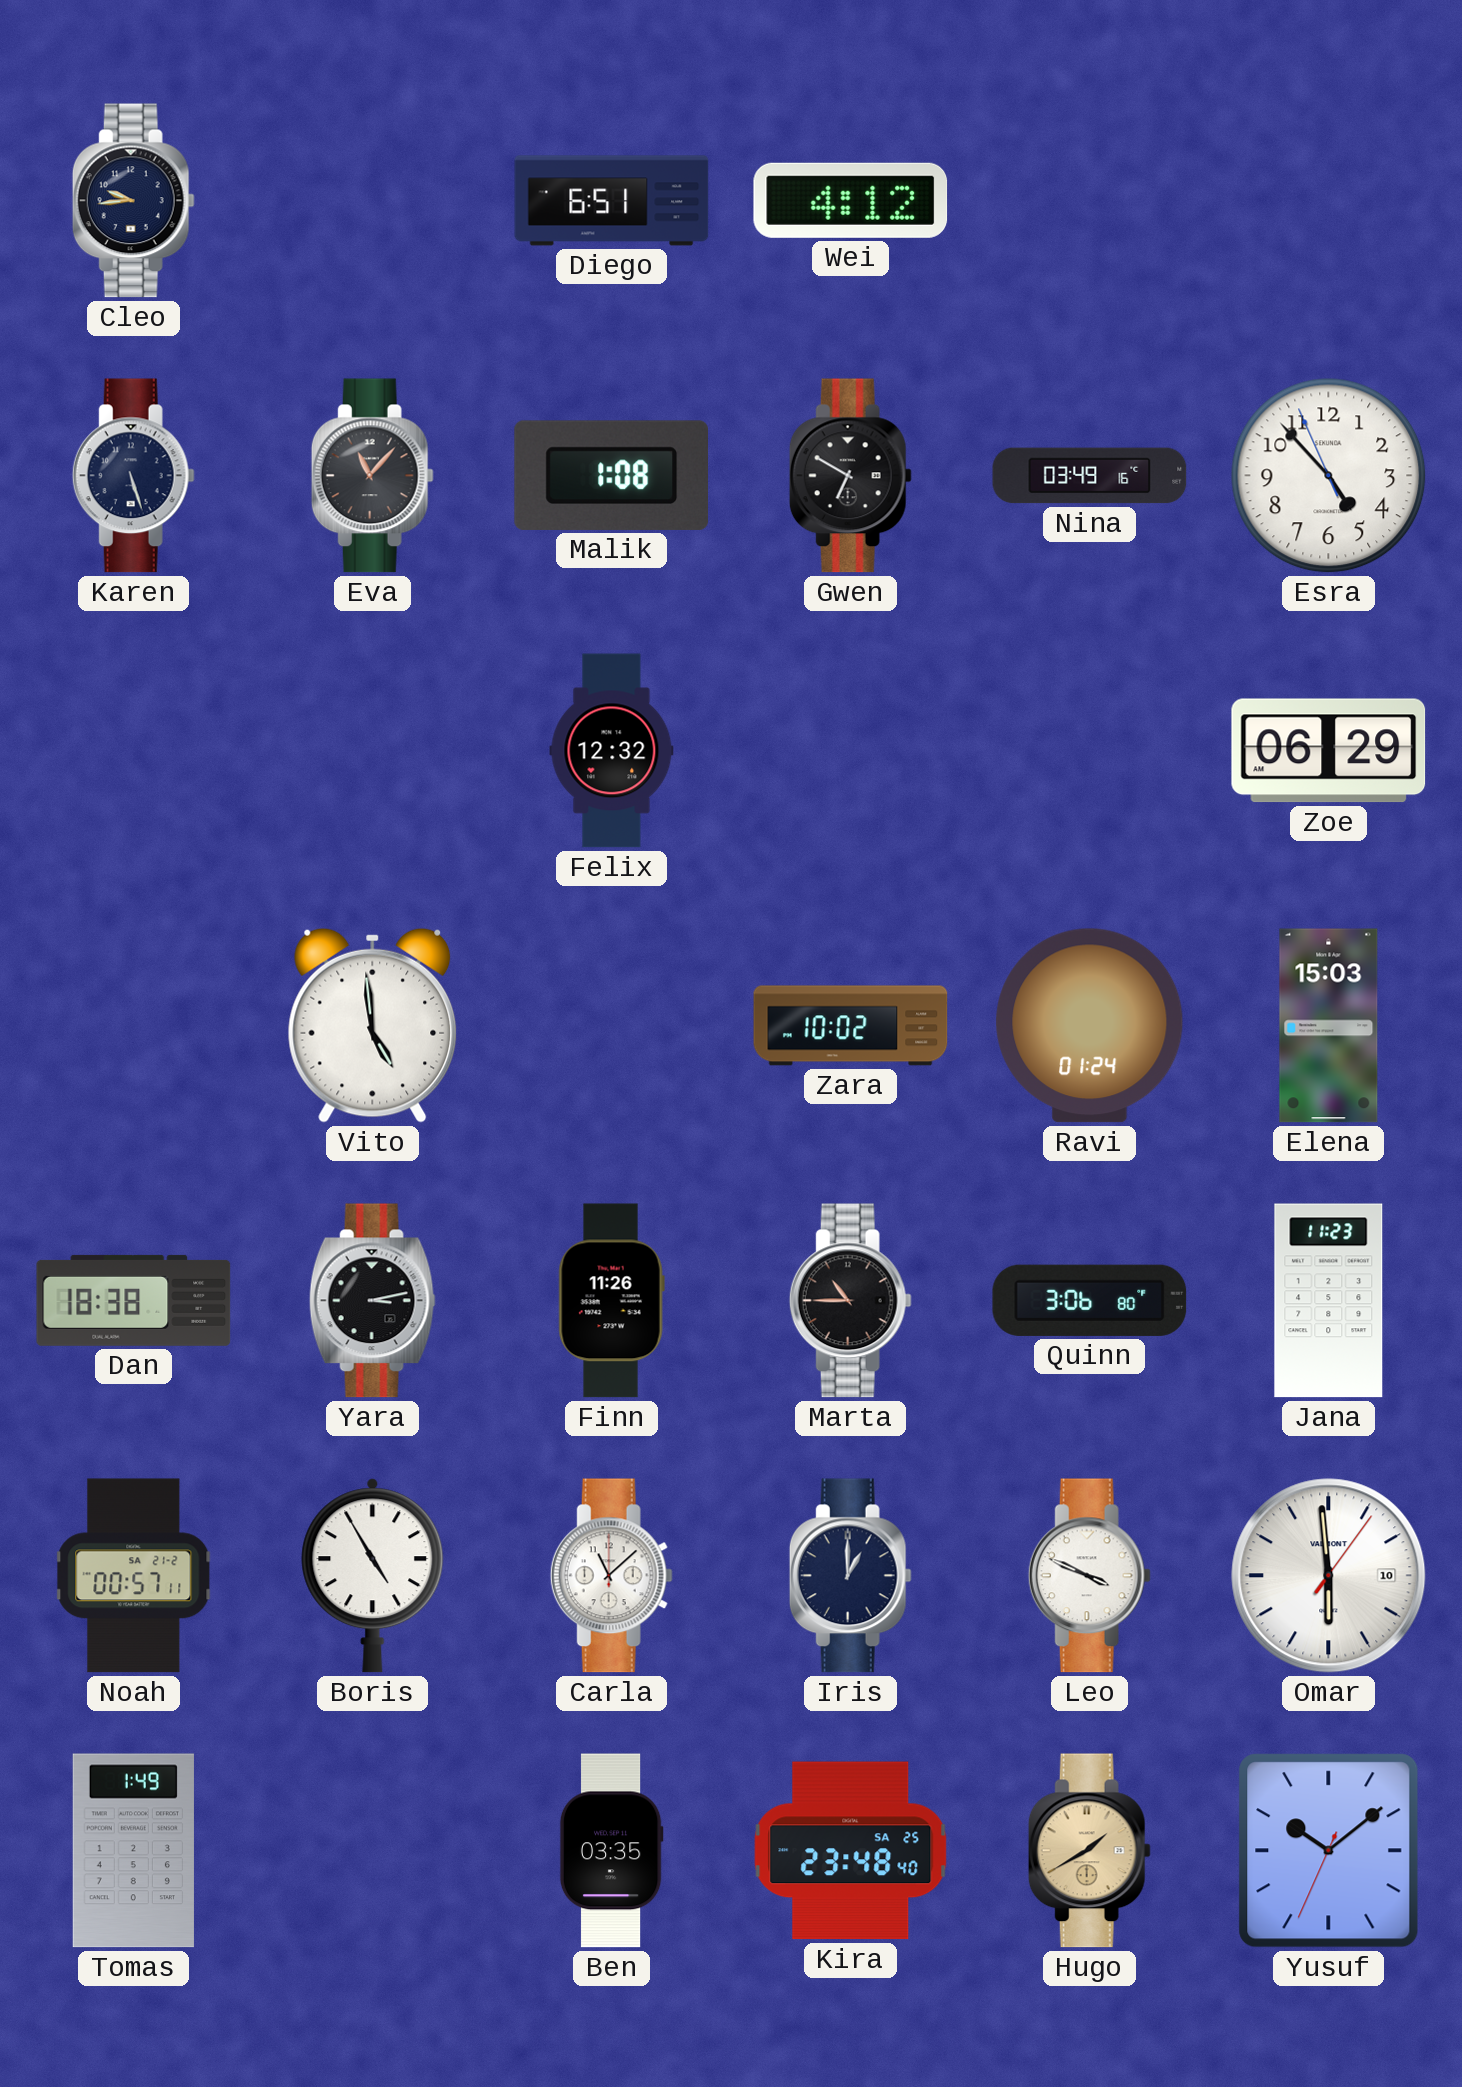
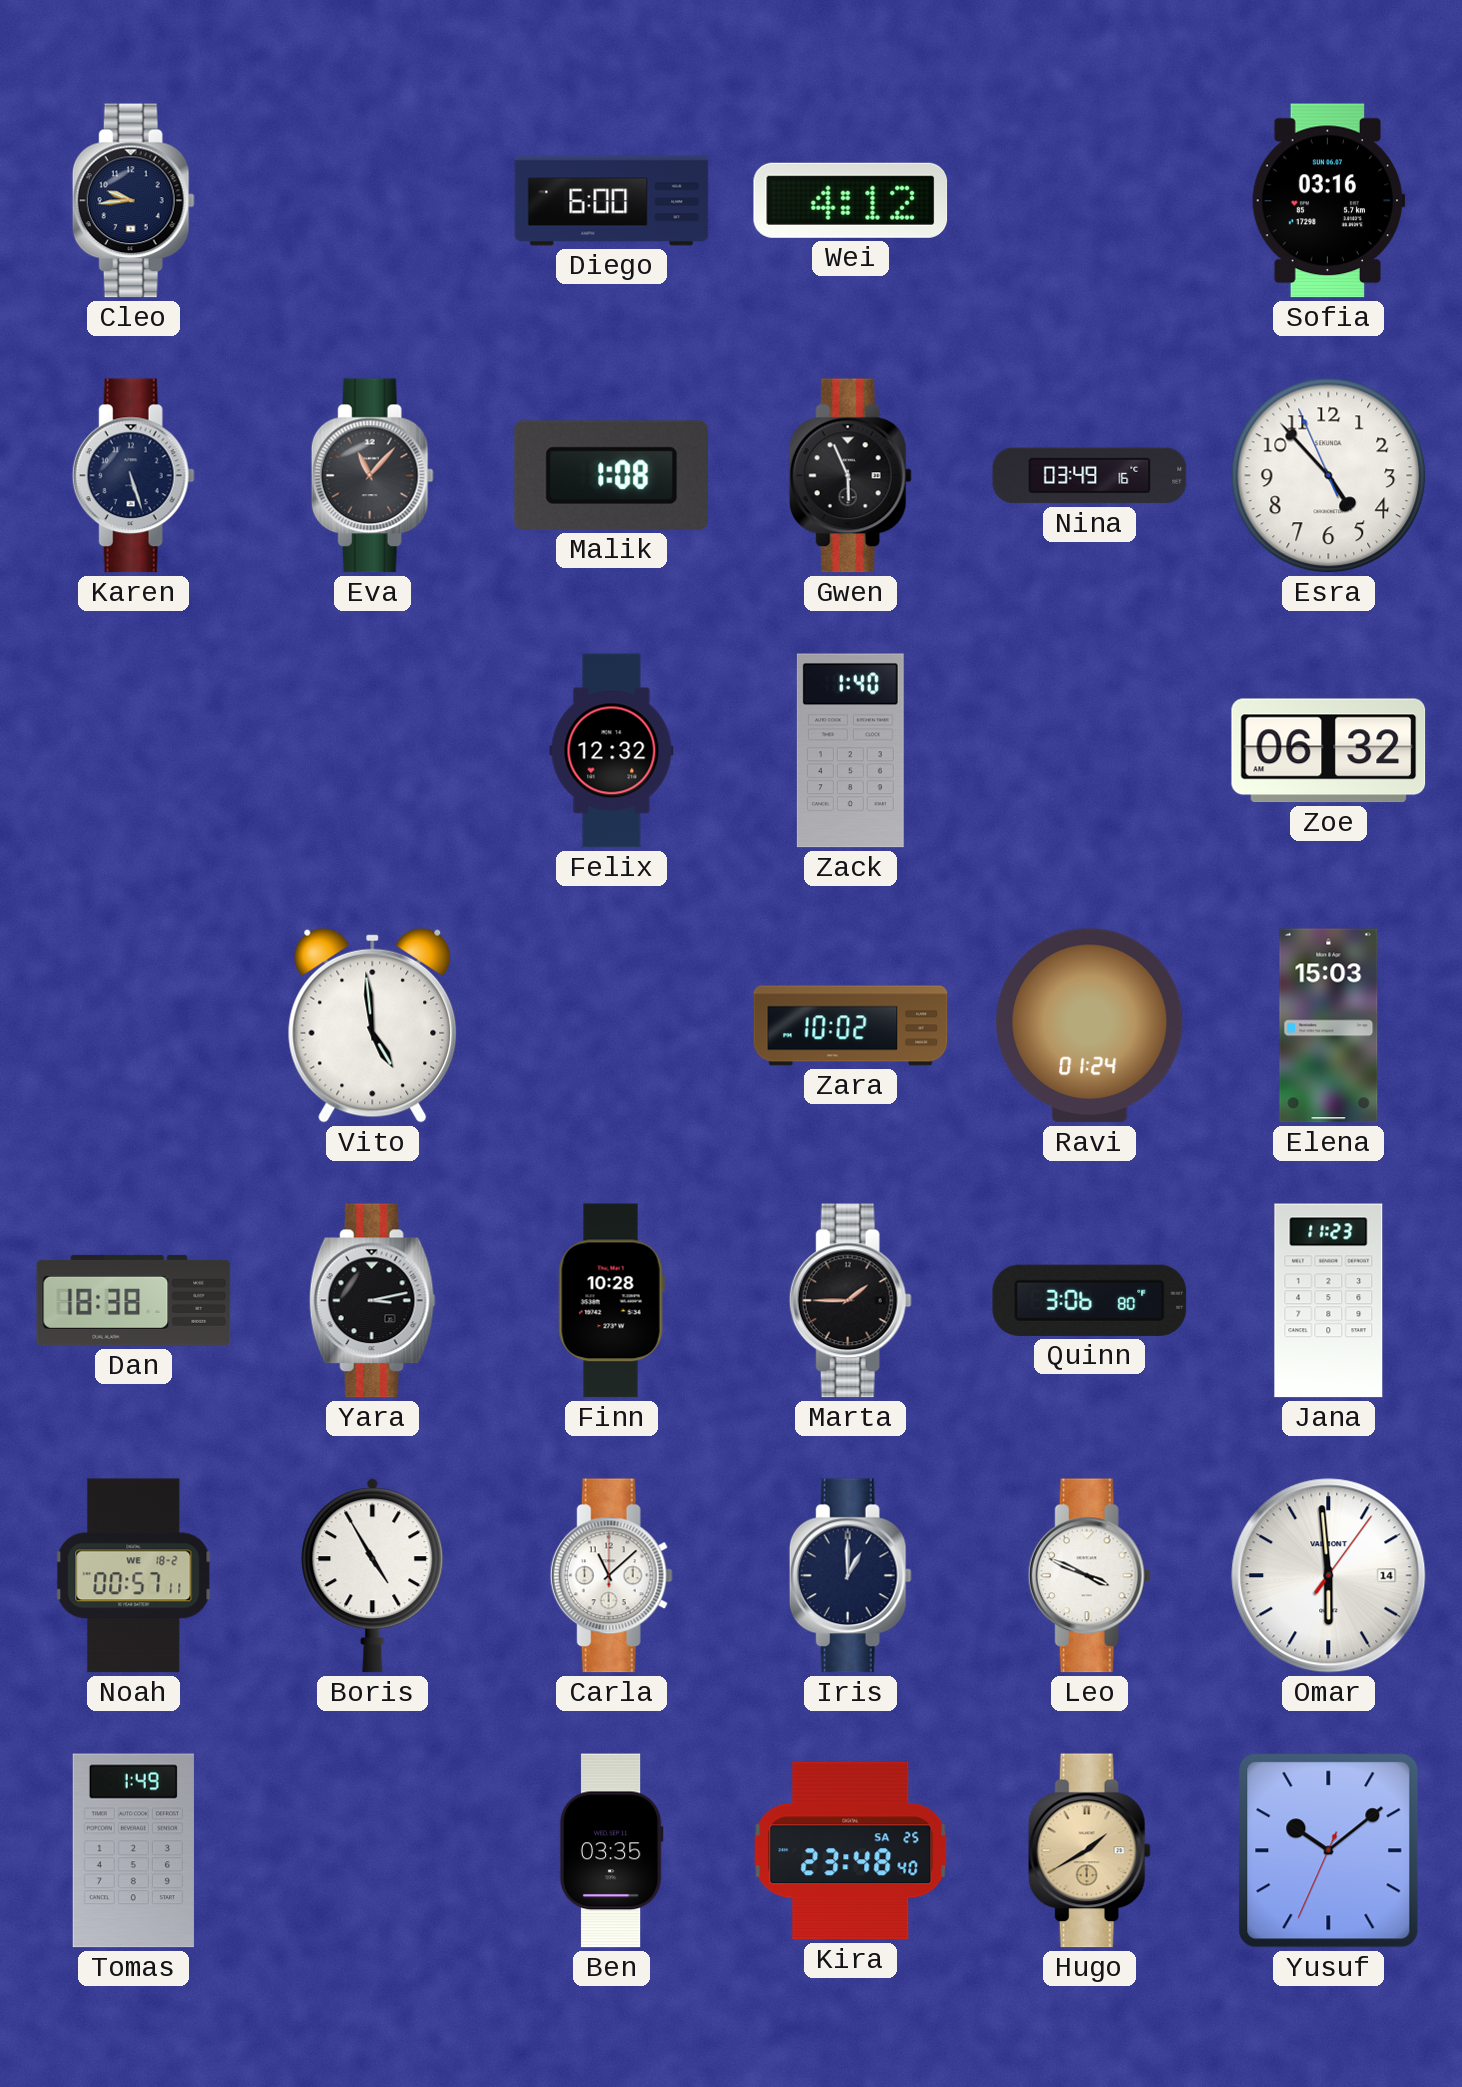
Diego: 6:51 -> 6:00
Sofia: none -> 03:16
Gwen: 6:50 -> 5:56
Zack: none -> 1:40
Zoe: 06:29 -> 06:32
Finn: 11:26 -> 10:28
Marta: 10:45 -> 1:45
Noah date: SA 21-2 -> WE 18-2
Omar date: 10 -> 14
